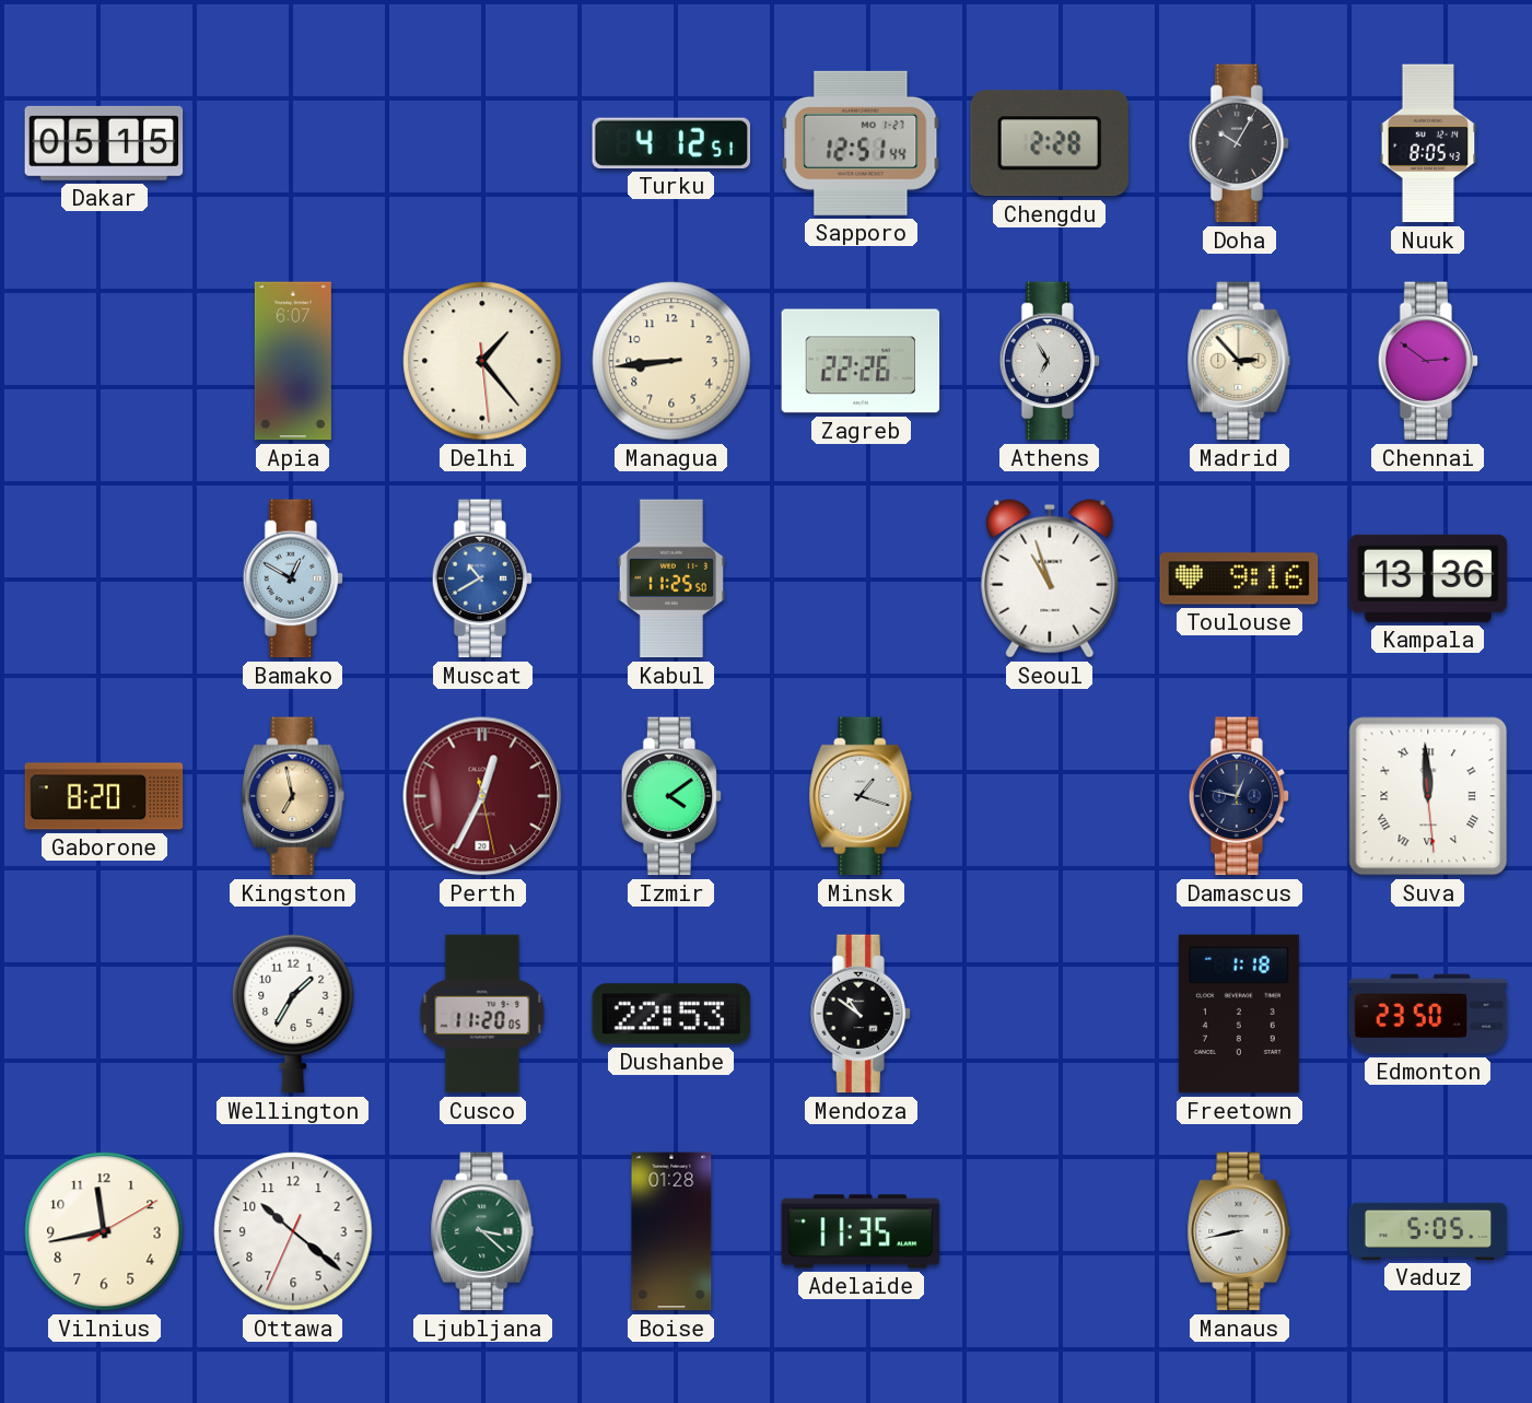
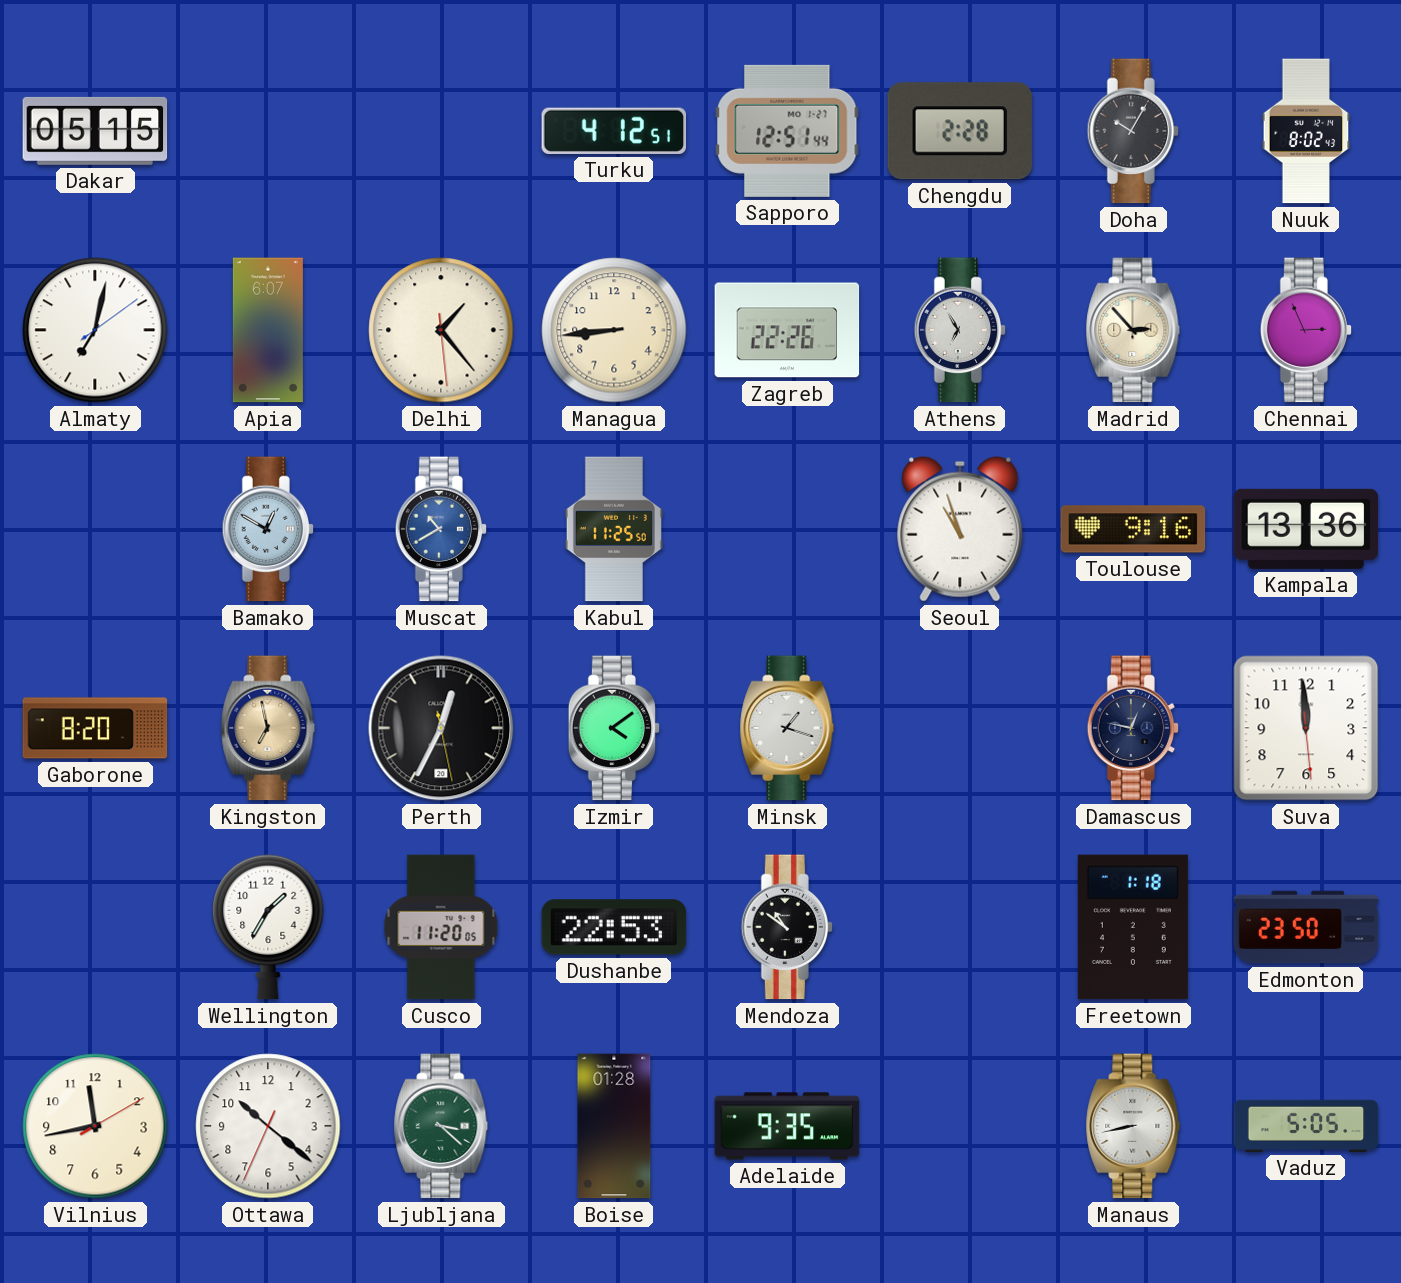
Nuuk: 8:05 -> 8:02
Almaty: none -> 7:02
Chennai: 2:51 -> 2:56
Perth dial: burgundy -> black
Suva numerals: Roman -> Arabic
Adelaide: 11:35 -> 9:35
